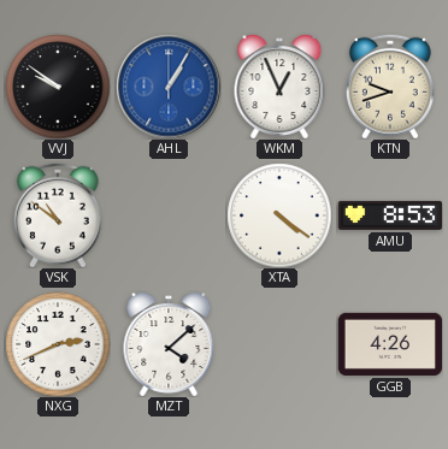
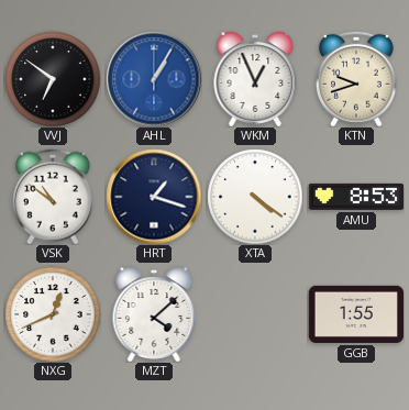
VVJ: 9:51 -> 6:51
HRT: none -> 1:18
NXG: 2:41 -> 12:41
GGB: 4:26 -> 1:55
